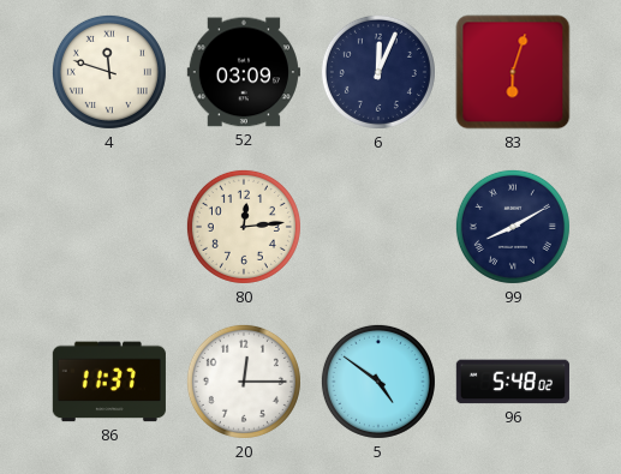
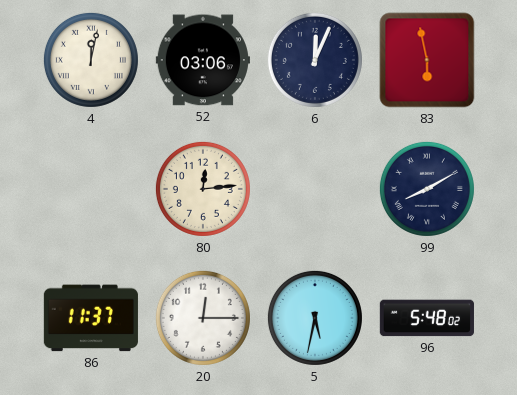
4: 11:48 -> 12:02
52: 03:09 -> 03:06
83: 6:03 -> 5:58
5: 4:51 -> 5:32
